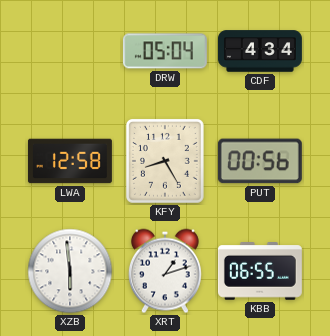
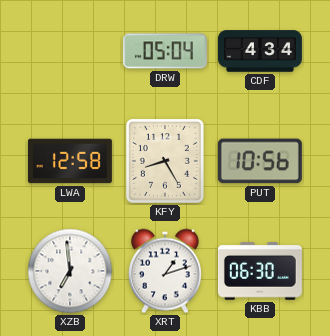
PUT: 00:56 -> 10:56
XZB: 5:59 -> 6:59
KBB: 06:55 -> 06:30
